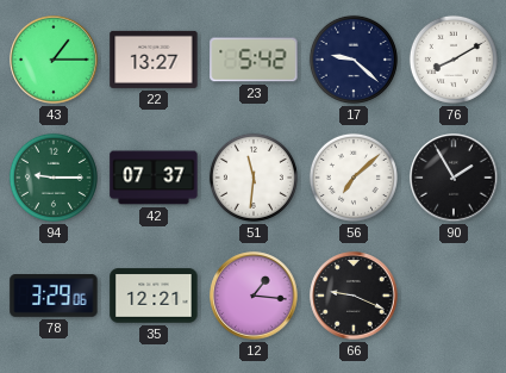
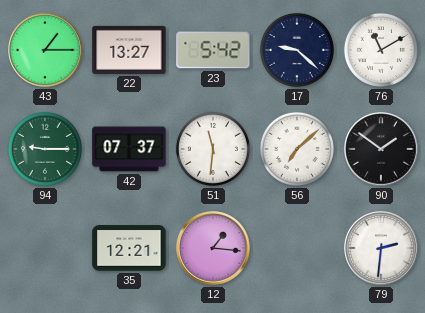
76: 8:10 -> 11:10
90: 1:55 -> 1:51
78: 3:29 -> none
66: 9:19 -> none
79: none -> 2:31
